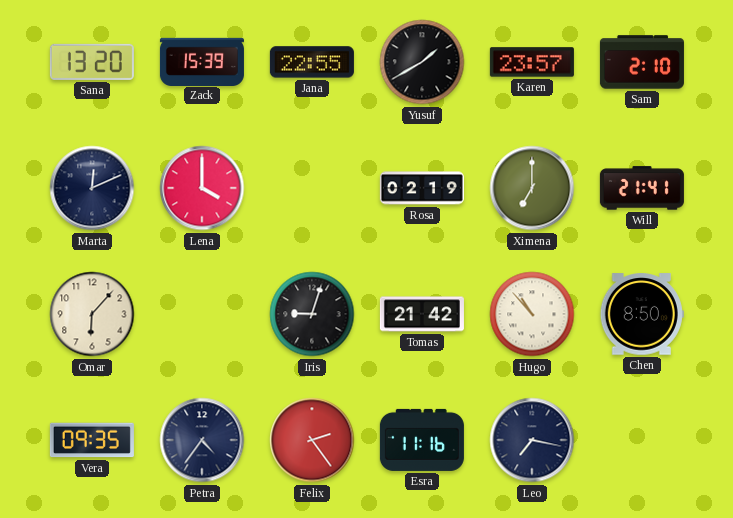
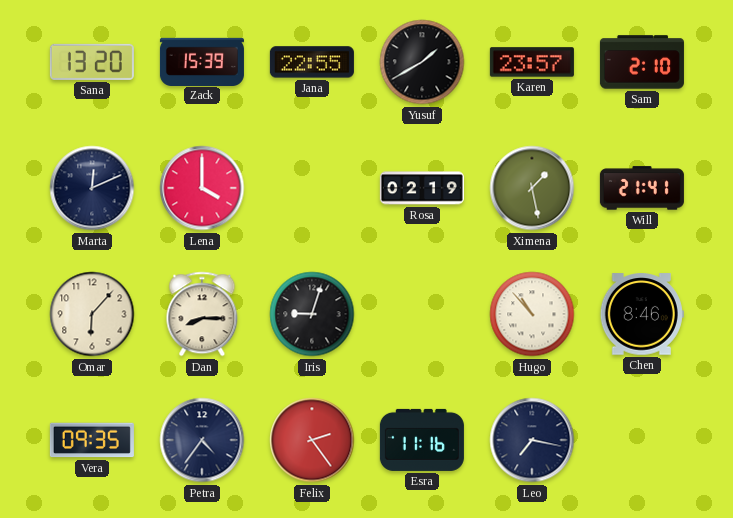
Ximena: 7:00 -> 1:28
Dan: none -> 8:15
Tomas: 21:42 -> none
Chen: 8:50 -> 8:46
